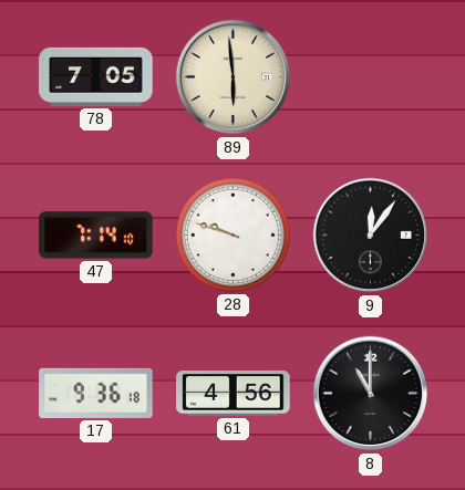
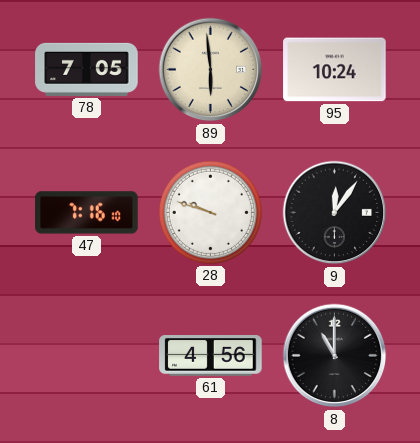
95: none -> 10:24
47: 7:14 -> 7:16
17: 9:36 -> none
